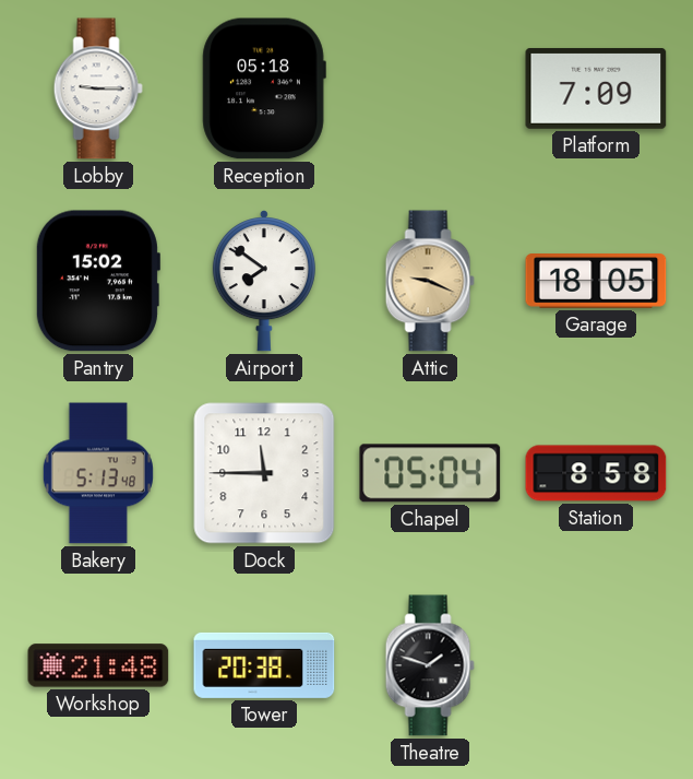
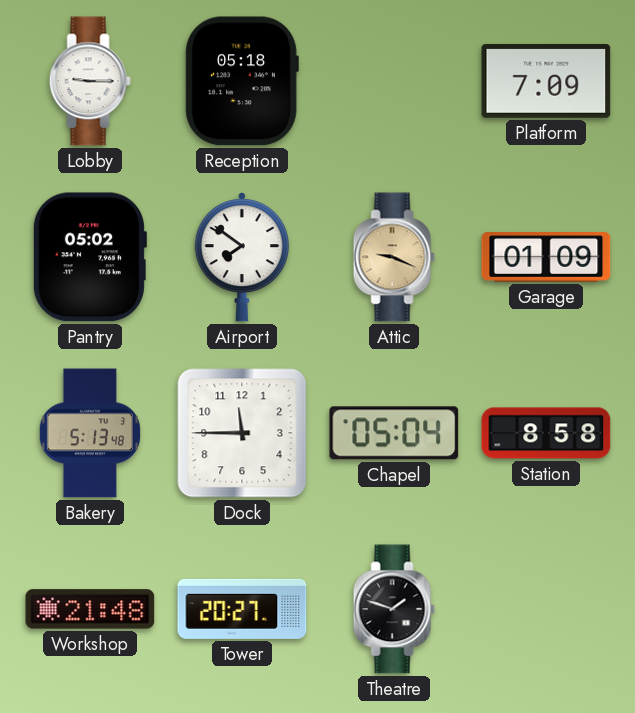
Pantry: 15:02 -> 05:02
Garage: 18:05 -> 01:09
Tower: 20:38 -> 20:27
